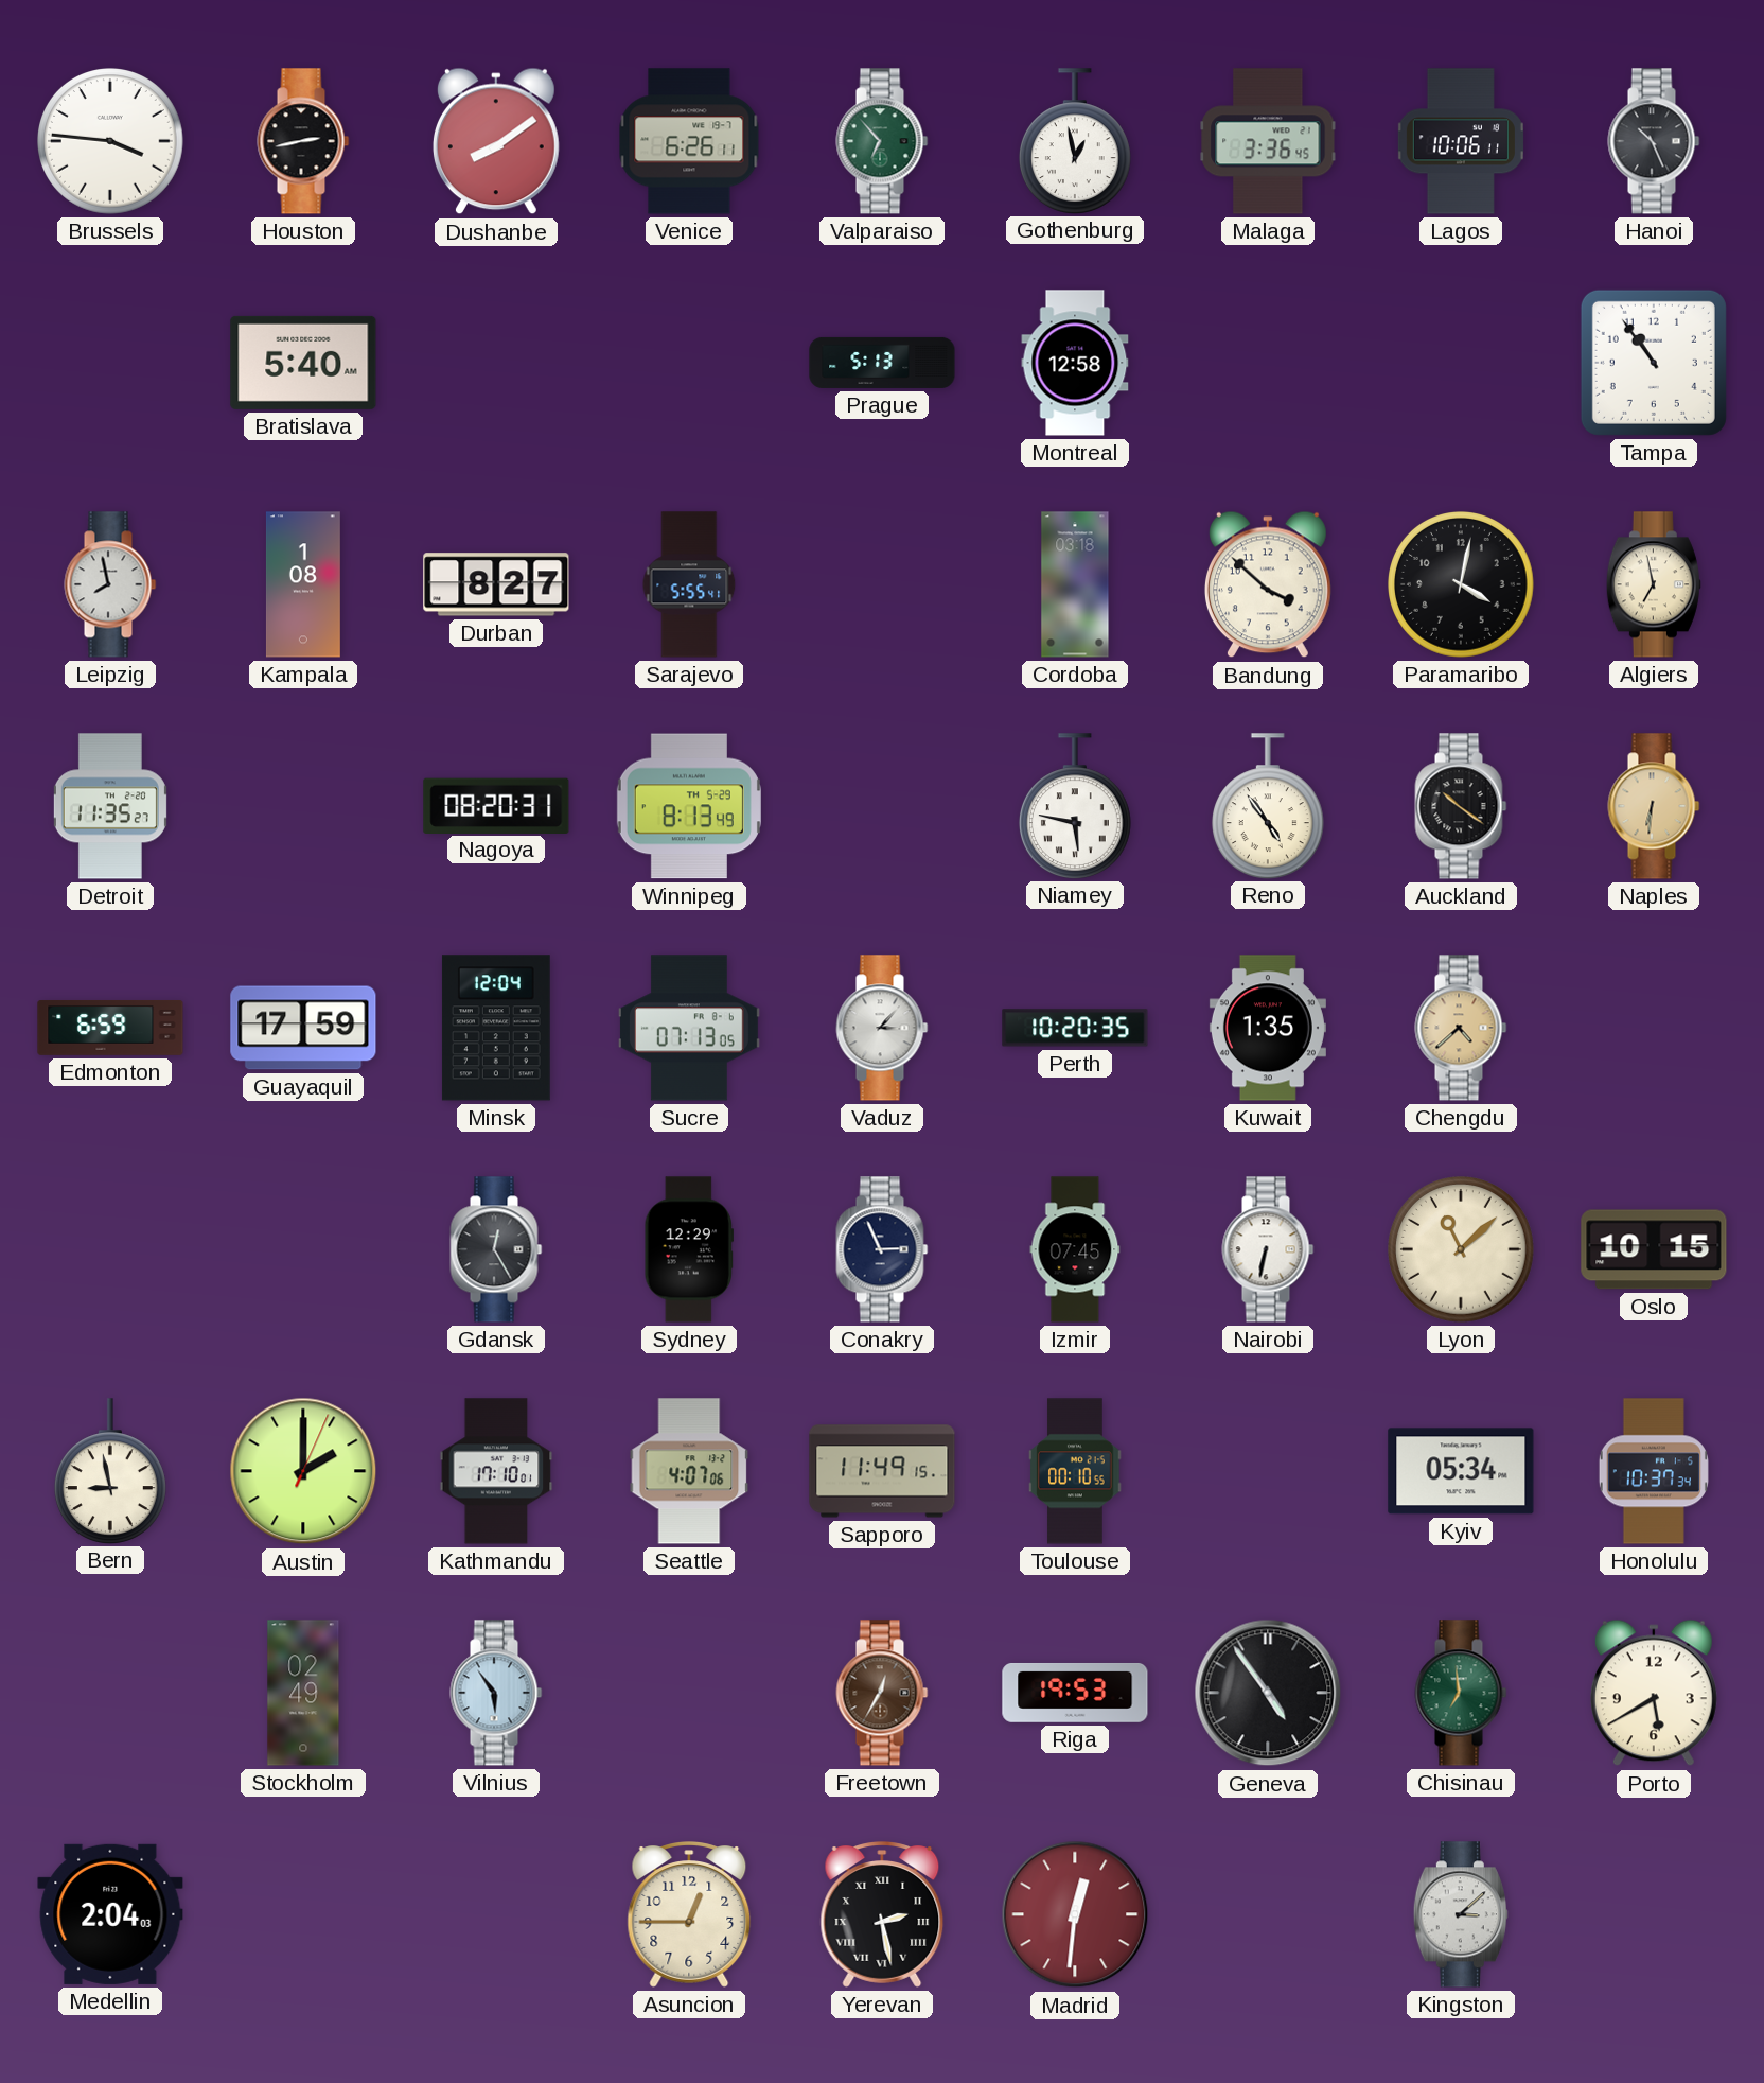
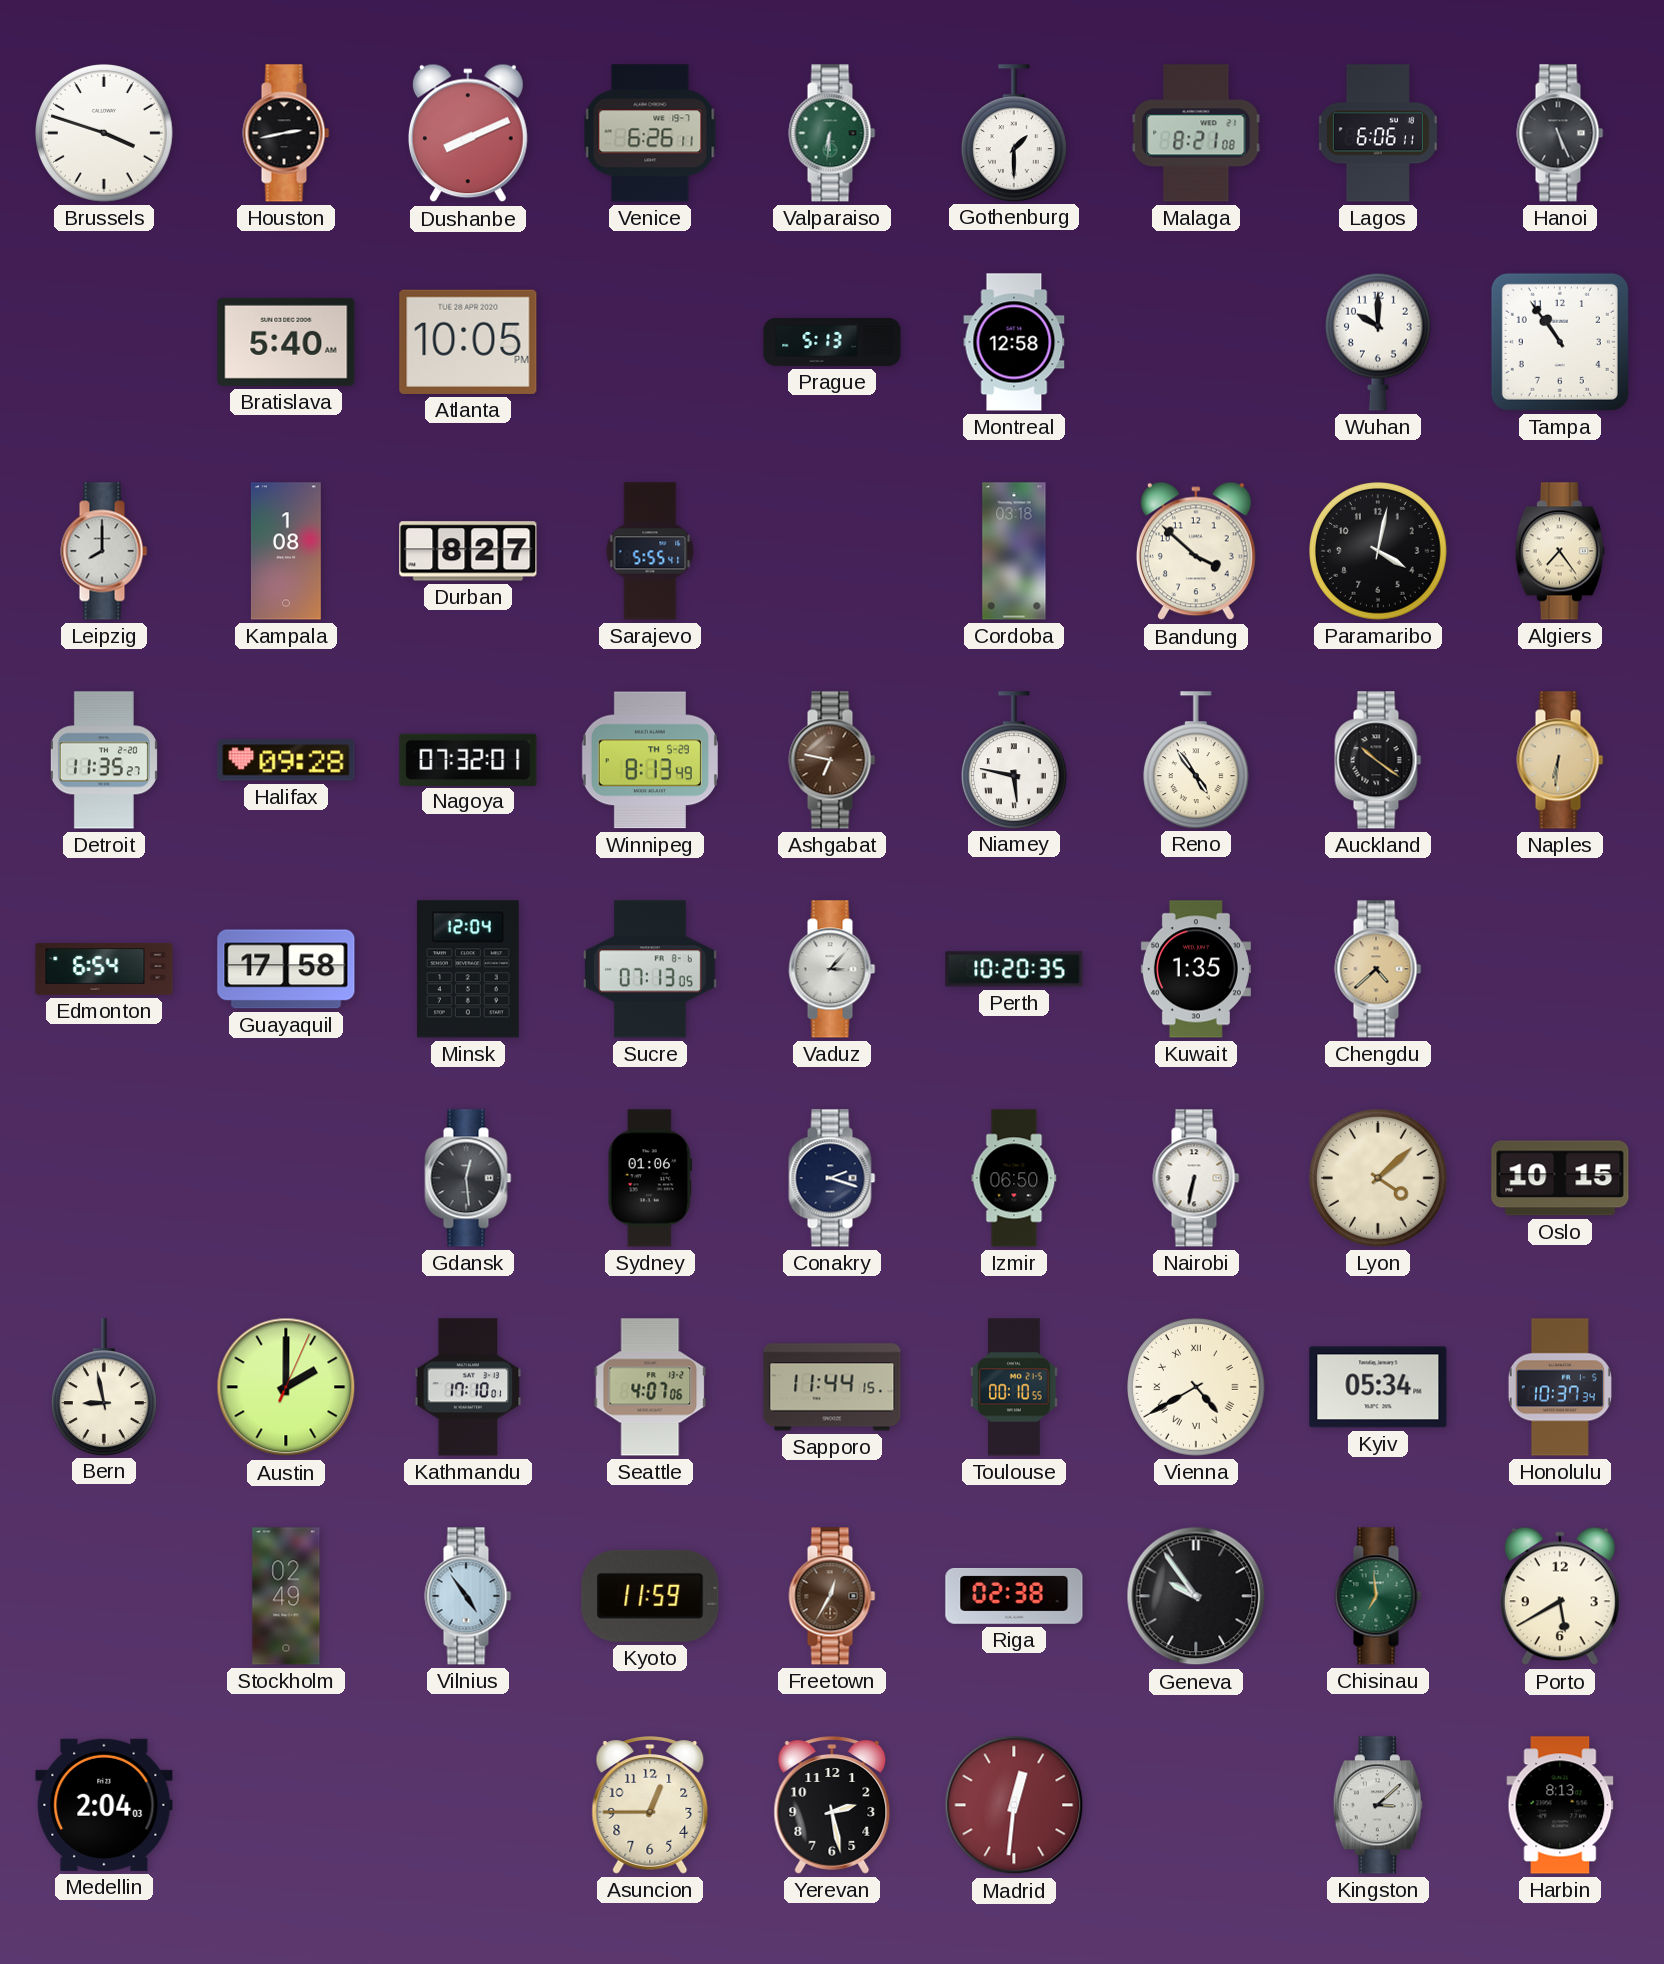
Brussels: 3:46 -> 3:48
Dushanbe: 8:09 -> 8:11
Valparaiso: 6:53 -> 6:31
Gothenburg: 12:58 -> 1:30
Malaga: 3:36 -> 8:21
Lagos: 10:06 -> 6:06
Hanoi: 10:26 -> 5:26
Atlanta: none -> 10:05
Wuhan: none -> 10:00
Leipzig: 7:58 -> 8:00
Algiers: 6:58 -> 7:24
Halifax: none -> 09:28
Nagoya: 08:20 -> 07:32
Ashgabat: none -> 6:47
Edmonton: 6:59 -> 6:54
Guayaquil: 17:59 -> 17:58
Gdansk: 12:25 -> 12:29
Sydney: 12:29 -> 01:06
Conakry: 2:56 -> 2:18
Izmir: 07:45 -> 06:50
Lyon: 11:08 -> 4:08
Sapporo: 11:49 -> 11:44
Vienna: none -> 4:40
Vilnius: 5:54 -> 4:54
Kyoto: none -> 11:59
Riga: 19:53 -> 02:38
Geneva: 4:54 -> 9:54
Yerevan numerals: Roman -> Arabic
Harbin: none -> 8:13
